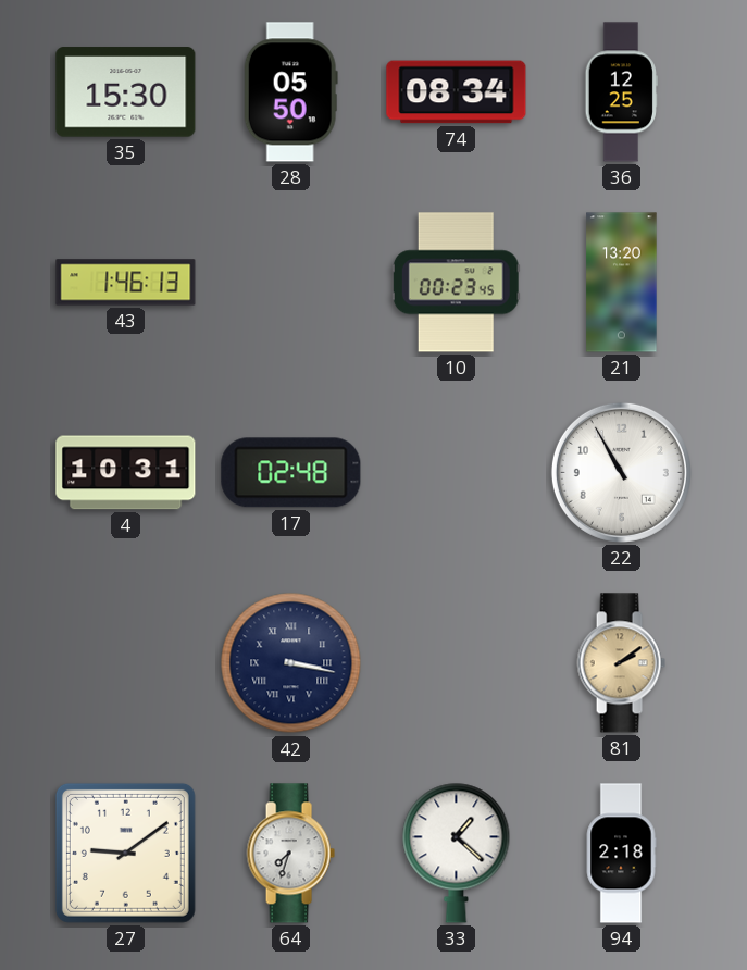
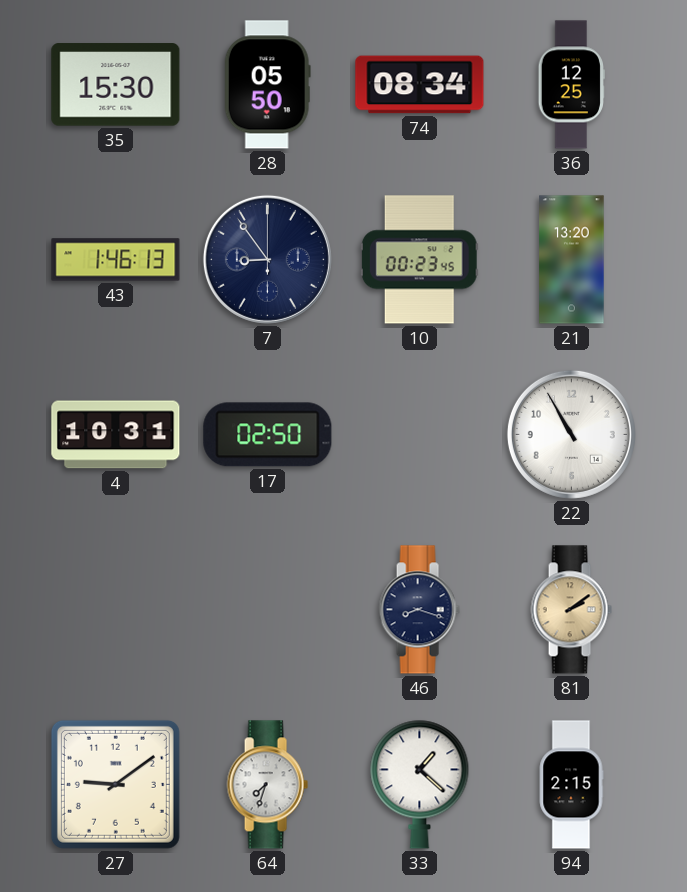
7: none -> 8:54
17: 02:48 -> 02:50
42: 3:17 -> none
46: none -> 8:18
94: 2:18 -> 2:15
